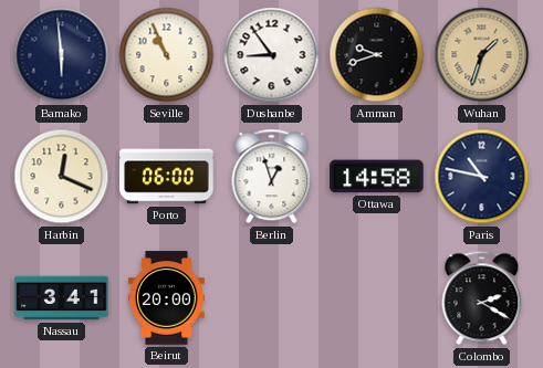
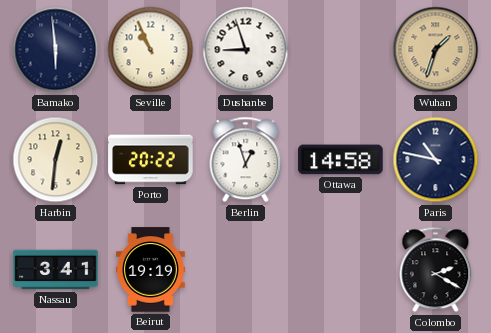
Dushanbe: 8:54 -> 8:57
Amman: 9:42 -> none
Harbin: 12:19 -> 12:31
Porto: 06:00 -> 20:22
Beirut: 20:00 -> 19:19
